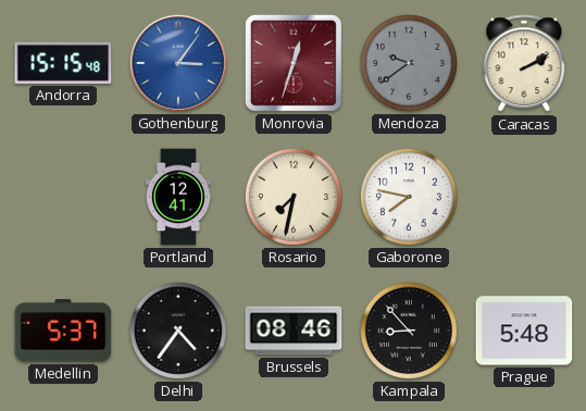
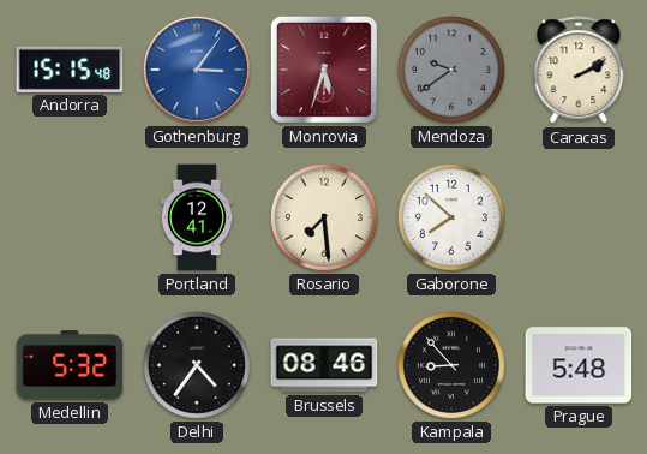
Monrovia: 12:33 -> 5:33
Rosario: 7:32 -> 7:29
Gaborone: 7:47 -> 7:52
Medellin: 5:37 -> 5:32
